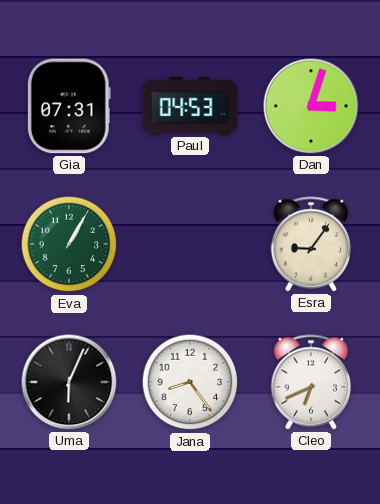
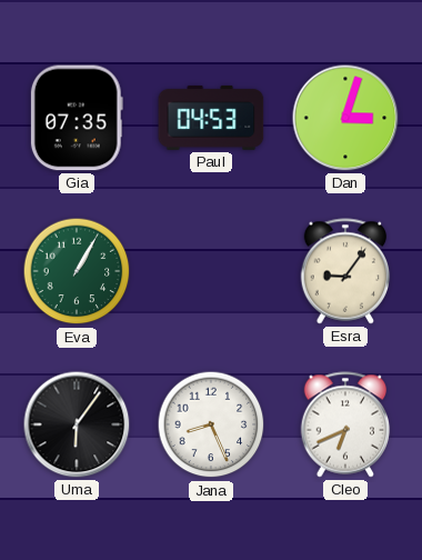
Gia: 07:31 -> 07:35
Uma: 6:04 -> 6:06
Jana: 8:24 -> 8:26
